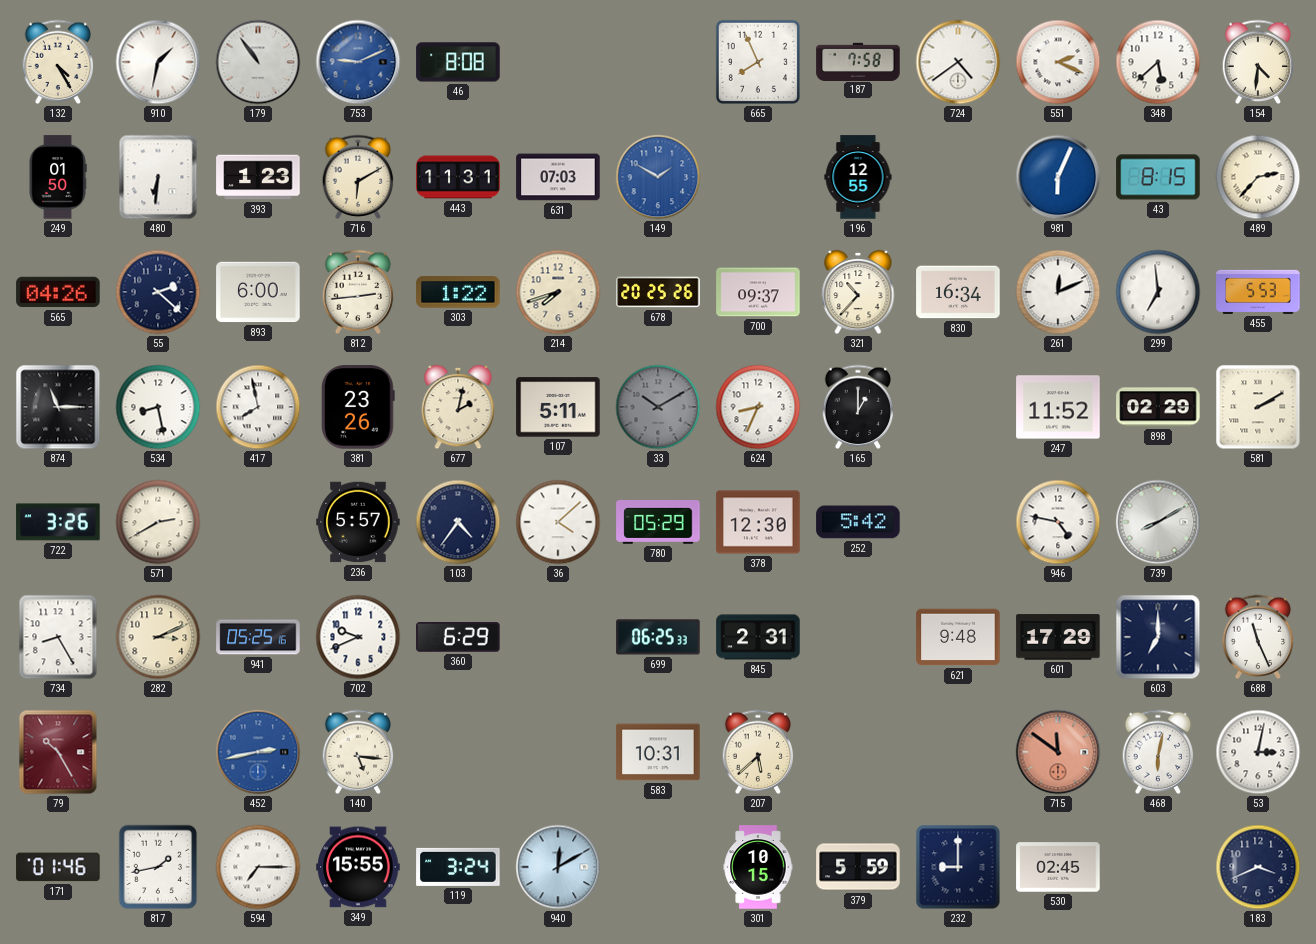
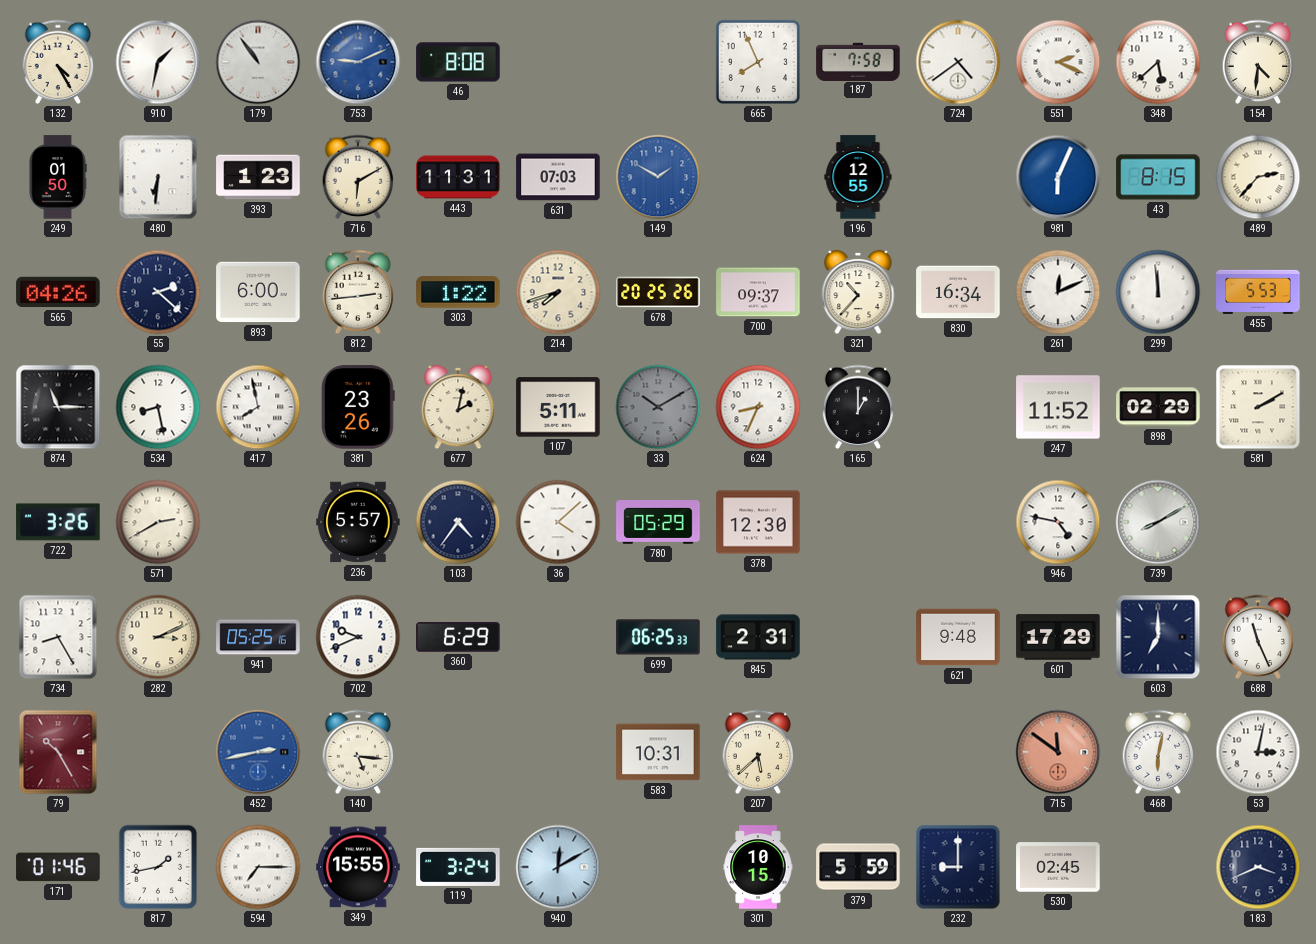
299: 6:59 -> 11:59
252: 5:42 -> none
